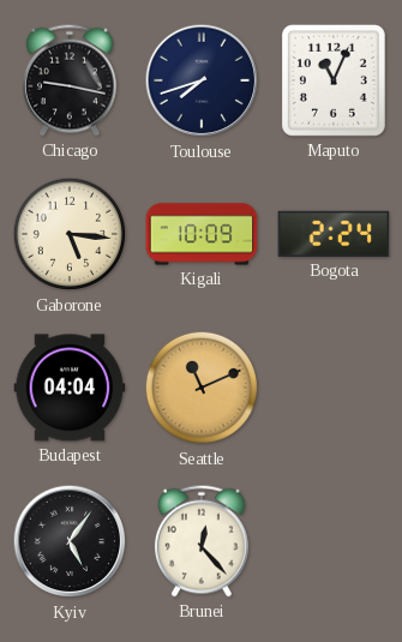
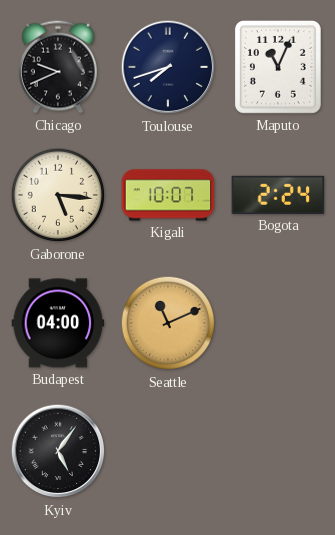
Chicago: 9:17 -> 9:41
Kigali: 10:09 -> 10:07
Budapest: 04:04 -> 04:00
Brunei: 12:23 -> none
